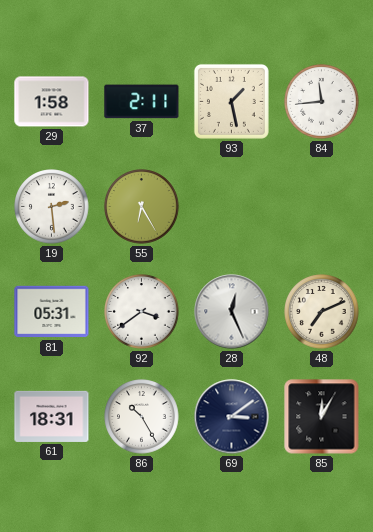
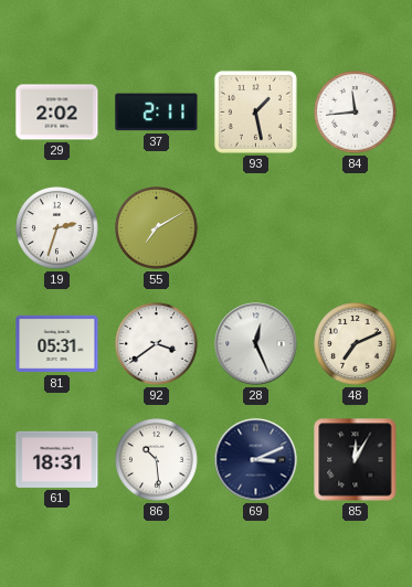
29: 1:58 -> 2:02
19: 2:29 -> 2:33
55: 6:25 -> 7:10
86: 10:25 -> 10:29
69: 3:09 -> 3:11
